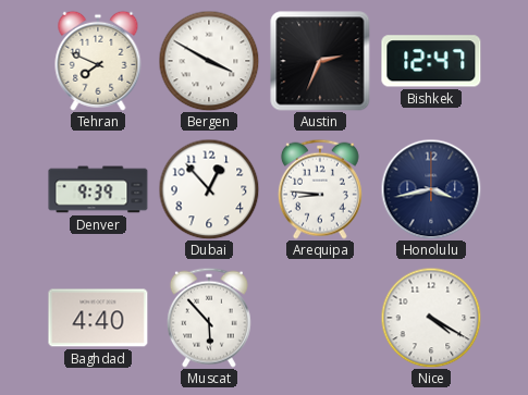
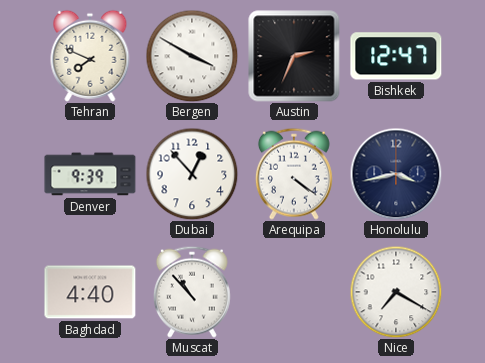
Arequipa: 8:46 -> 4:21
Muscat: 5:53 -> 10:53
Nice: 4:20 -> 7:20
